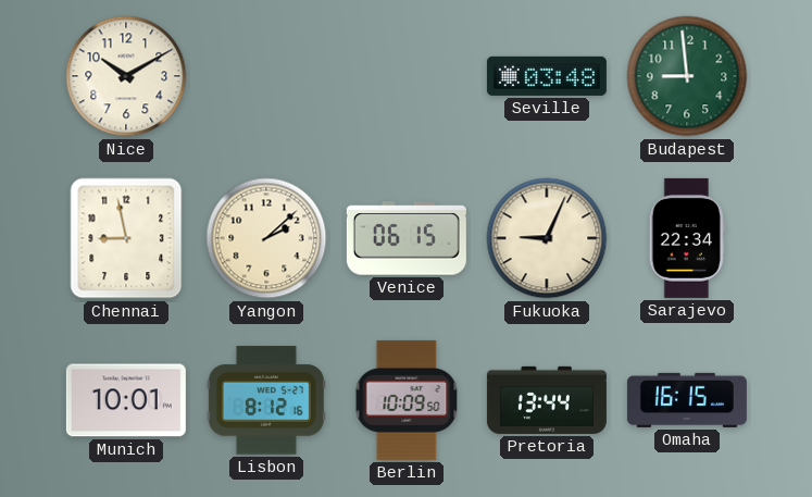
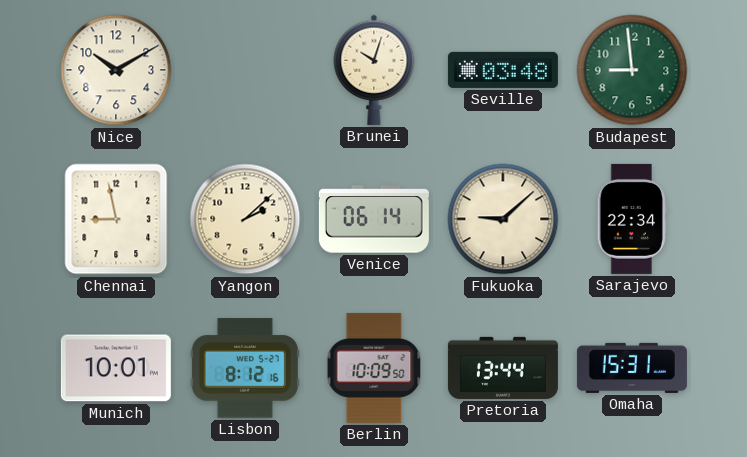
Brunei: none -> 10:03
Venice: 06:15 -> 06:14
Fukuoka: 9:04 -> 9:08
Omaha: 16:15 -> 15:31
